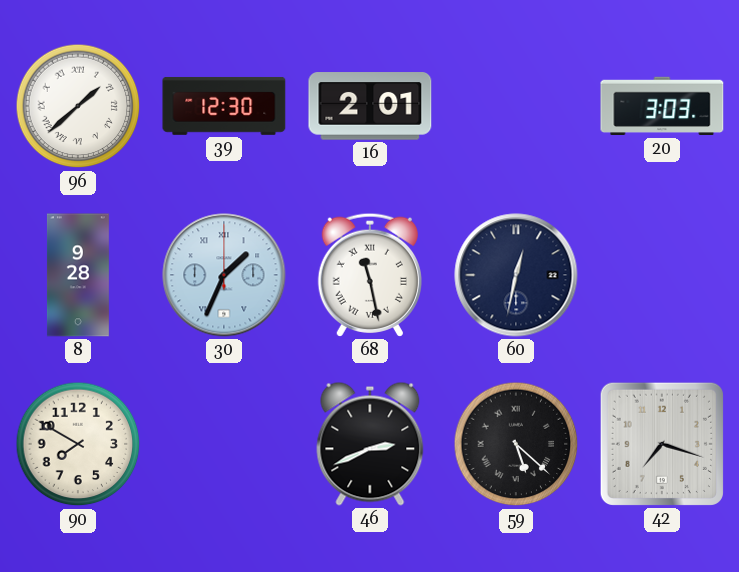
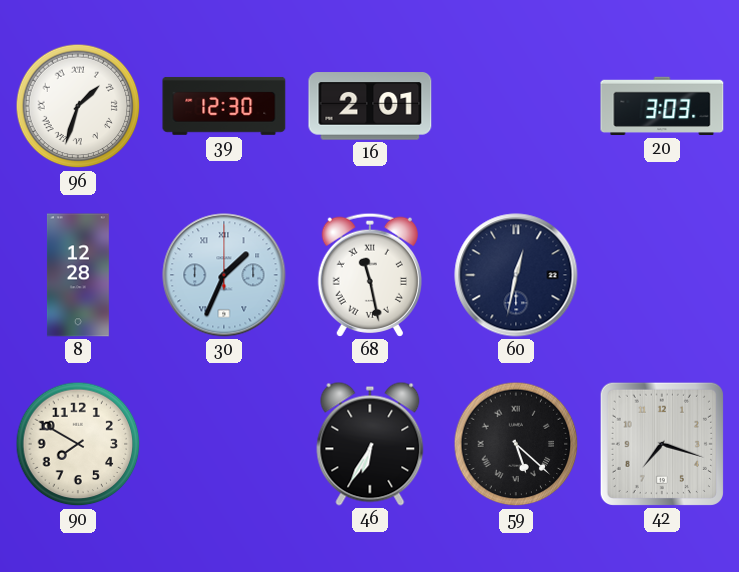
96: 1:38 -> 1:33
8: 9:28 -> 12:28
46: 2:41 -> 6:35
